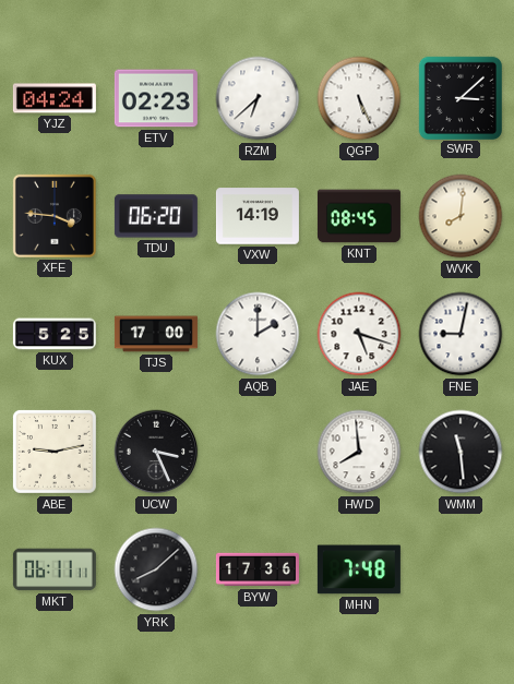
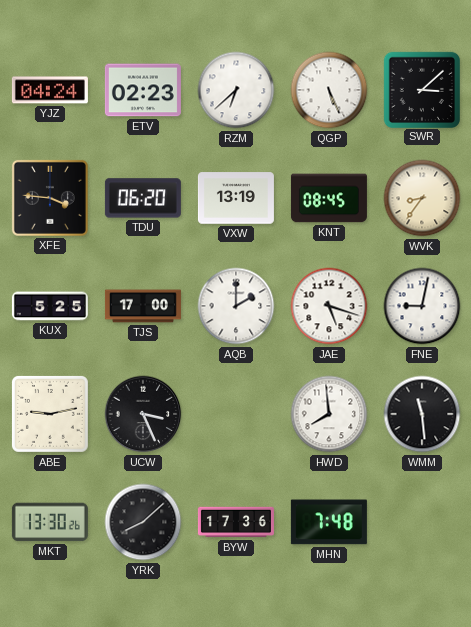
VXW: 14:19 -> 13:19
WVK: 8:01 -> 8:36
MKT: 06:11 -> 13:30
